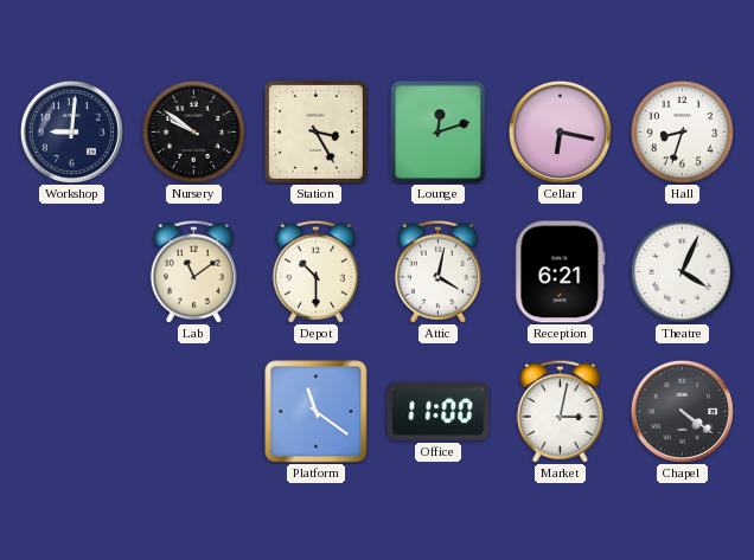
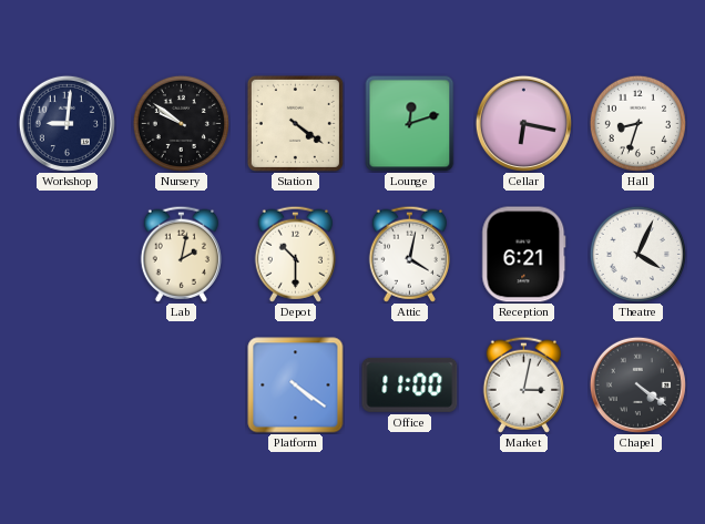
Station: 3:25 -> 4:21
Lab: 11:09 -> 2:02
Platform: 11:21 -> 4:21
